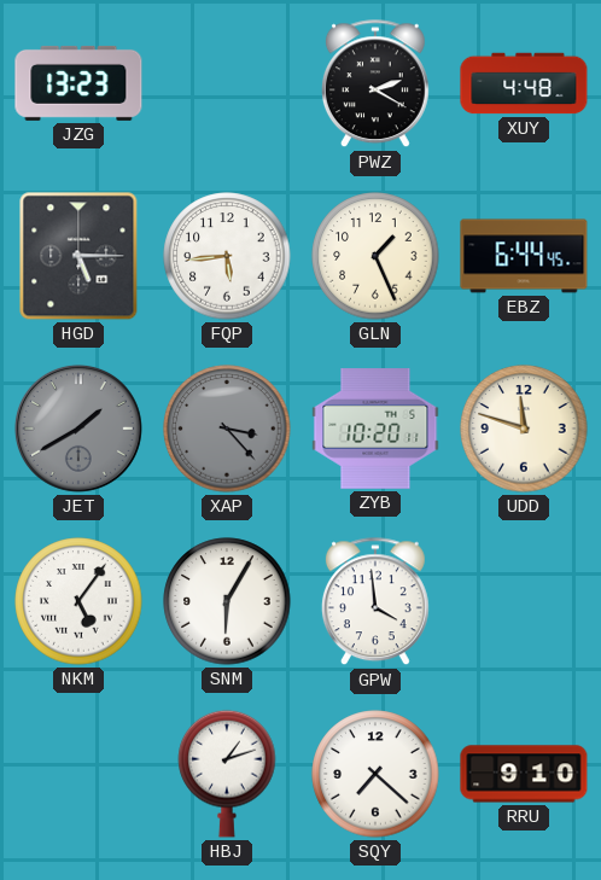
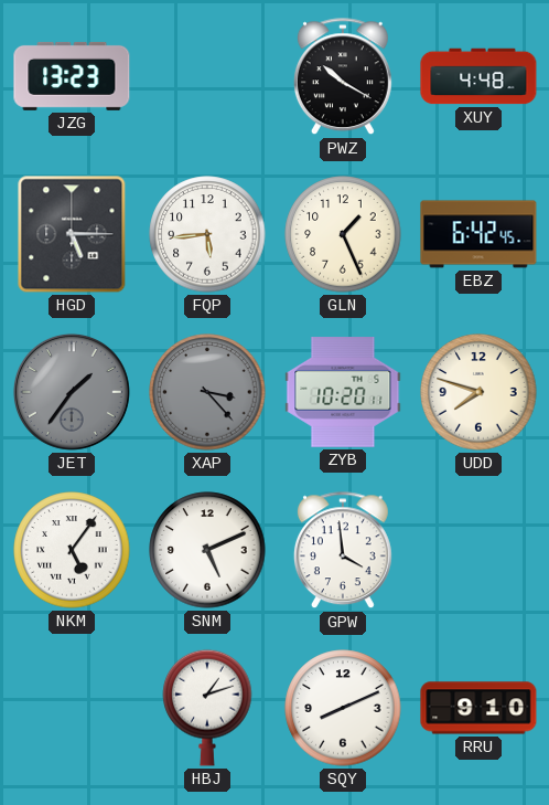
PWZ: 2:20 -> 10:20
EBZ: 6:44 -> 6:42
JET: 1:40 -> 1:36
UDD: 11:48 -> 7:48
SNM: 6:05 -> 5:11
SQY: 7:22 -> 8:11
